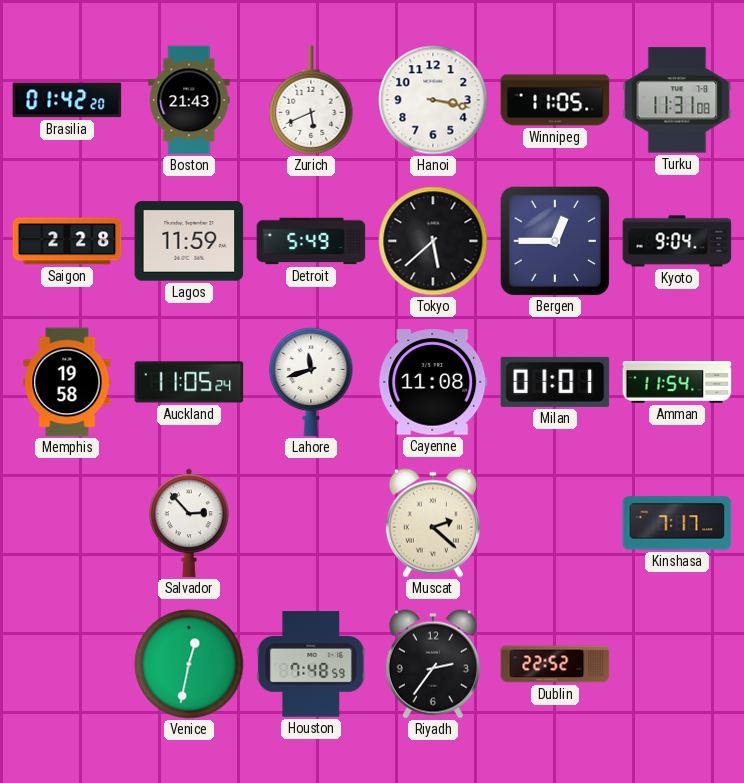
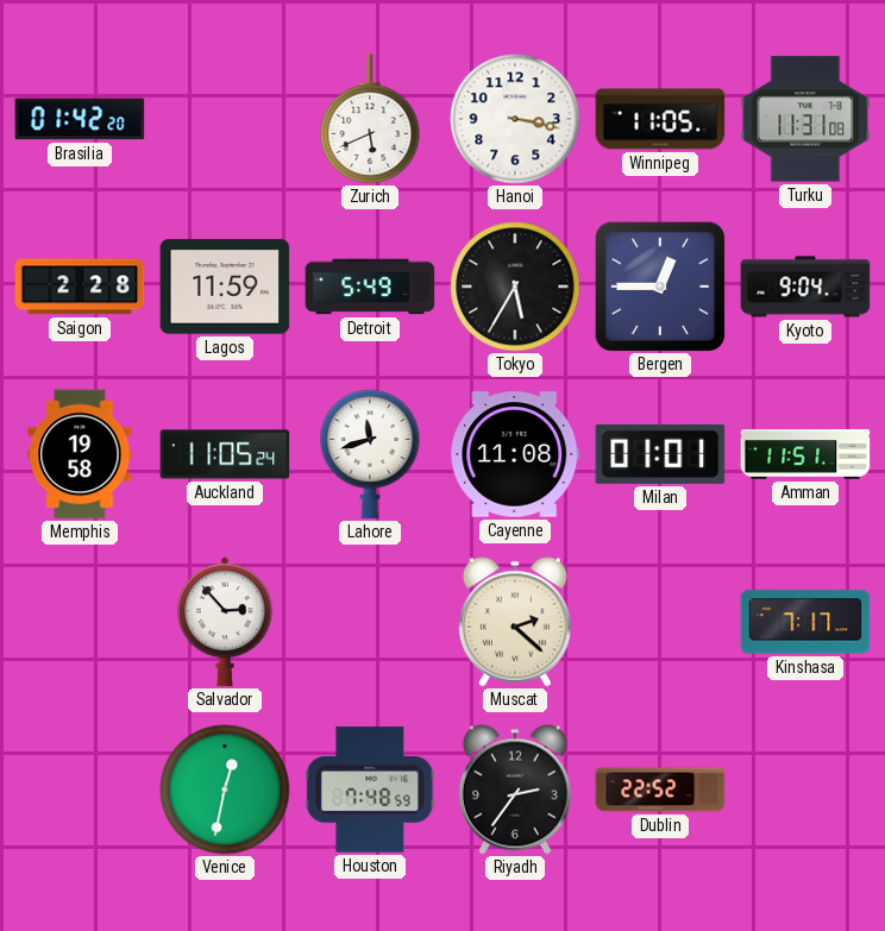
Boston: 21:43 -> none
Tokyo: 5:38 -> 5:35
Amman: 11:54 -> 11:51
